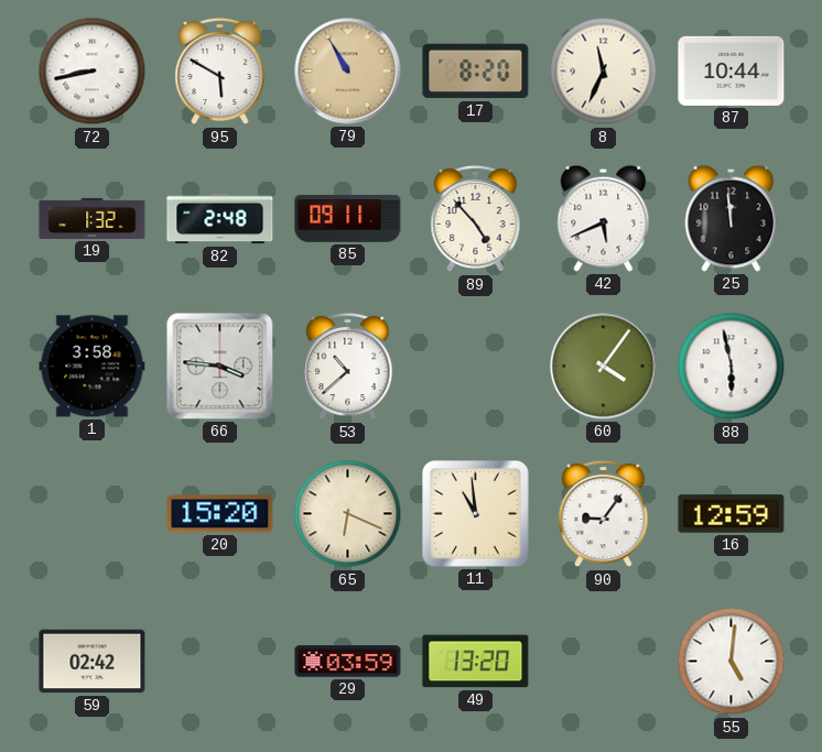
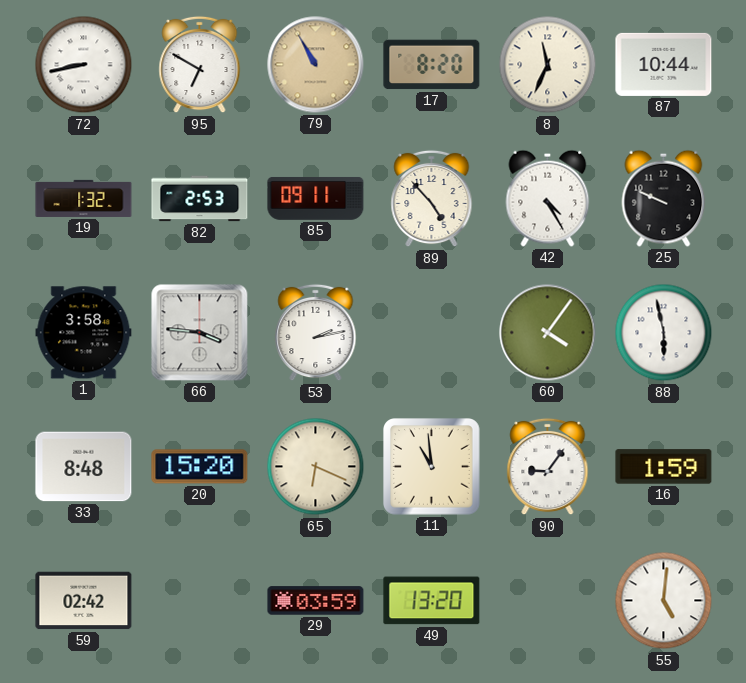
95: 5:50 -> 6:50
82: 2:48 -> 2:53
42: 5:41 -> 4:25
25: 11:59 -> 9:49
53: 10:38 -> 2:13
33: none -> 8:48
16: 12:59 -> 1:59
